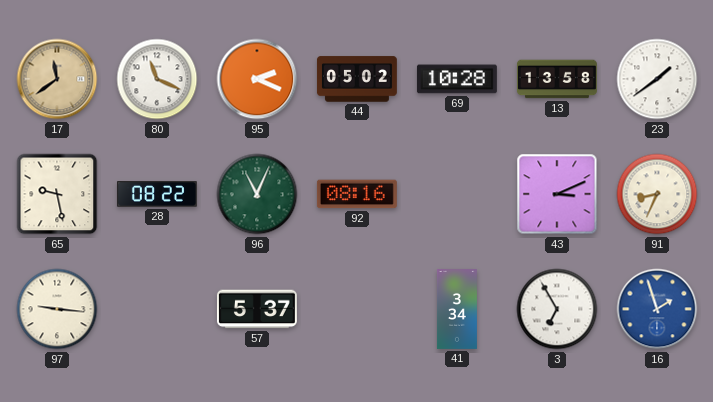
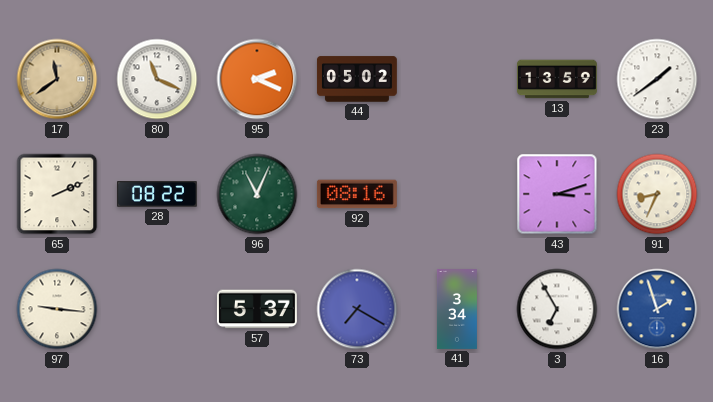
69: 10:28 -> none
13: 13:58 -> 13:59
65: 9:28 -> 2:11
43: 3:11 -> 3:12
73: none -> 7:20
